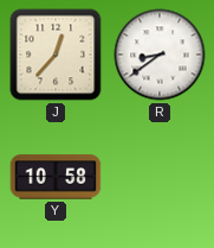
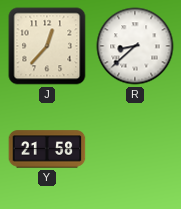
R: 8:39 -> 8:38
Y: 10:58 -> 21:58
